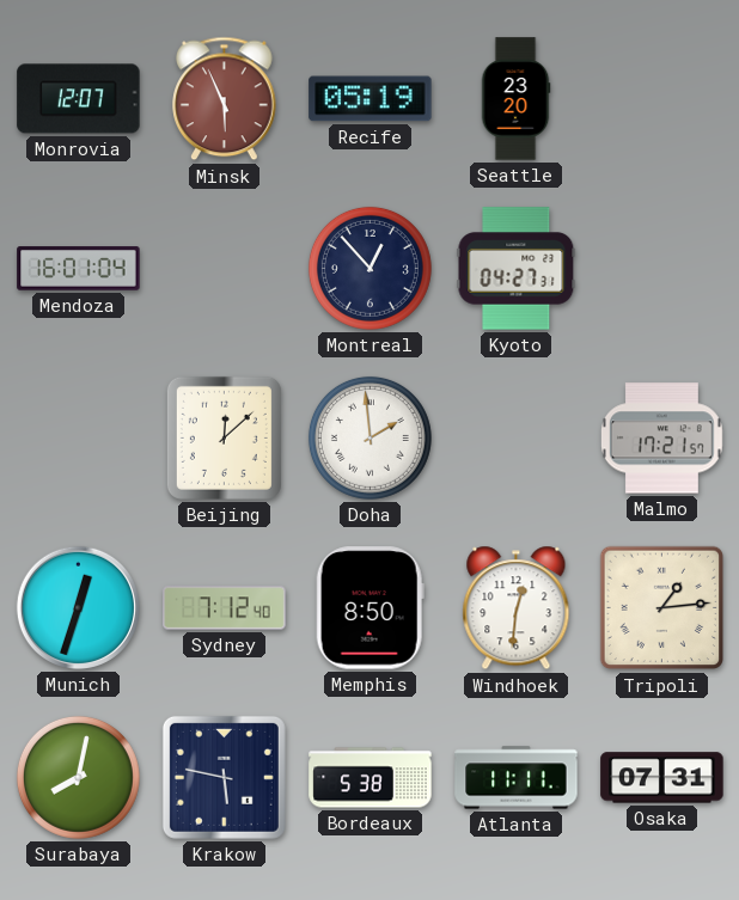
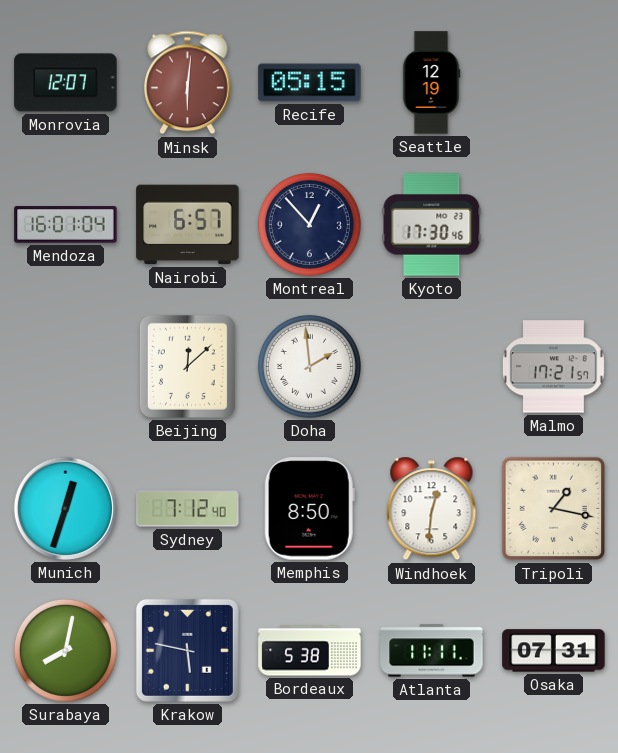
Minsk: 5:56 -> 6:01
Recife: 05:19 -> 05:15
Seattle: 23:20 -> 12:19
Nairobi: none -> 6:57
Kyoto: 04:27 -> 17:30
Tripoli: 1:14 -> 1:17
